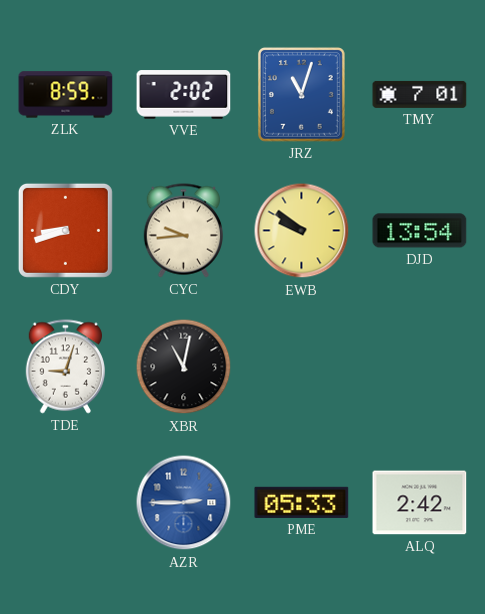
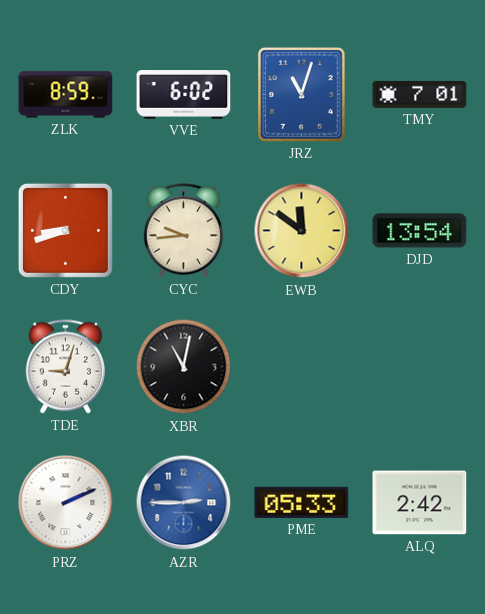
VVE: 2:02 -> 6:02
EWB: 9:51 -> 11:51
PRZ: none -> 2:11
